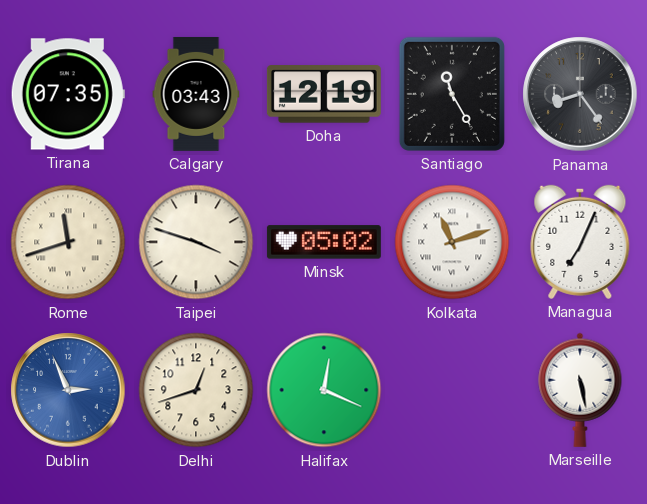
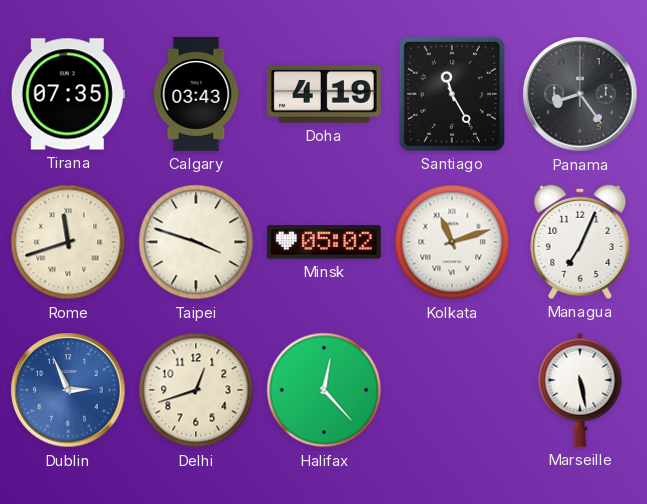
Doha: 12:19 -> 4:19
Halifax: 12:19 -> 12:23
